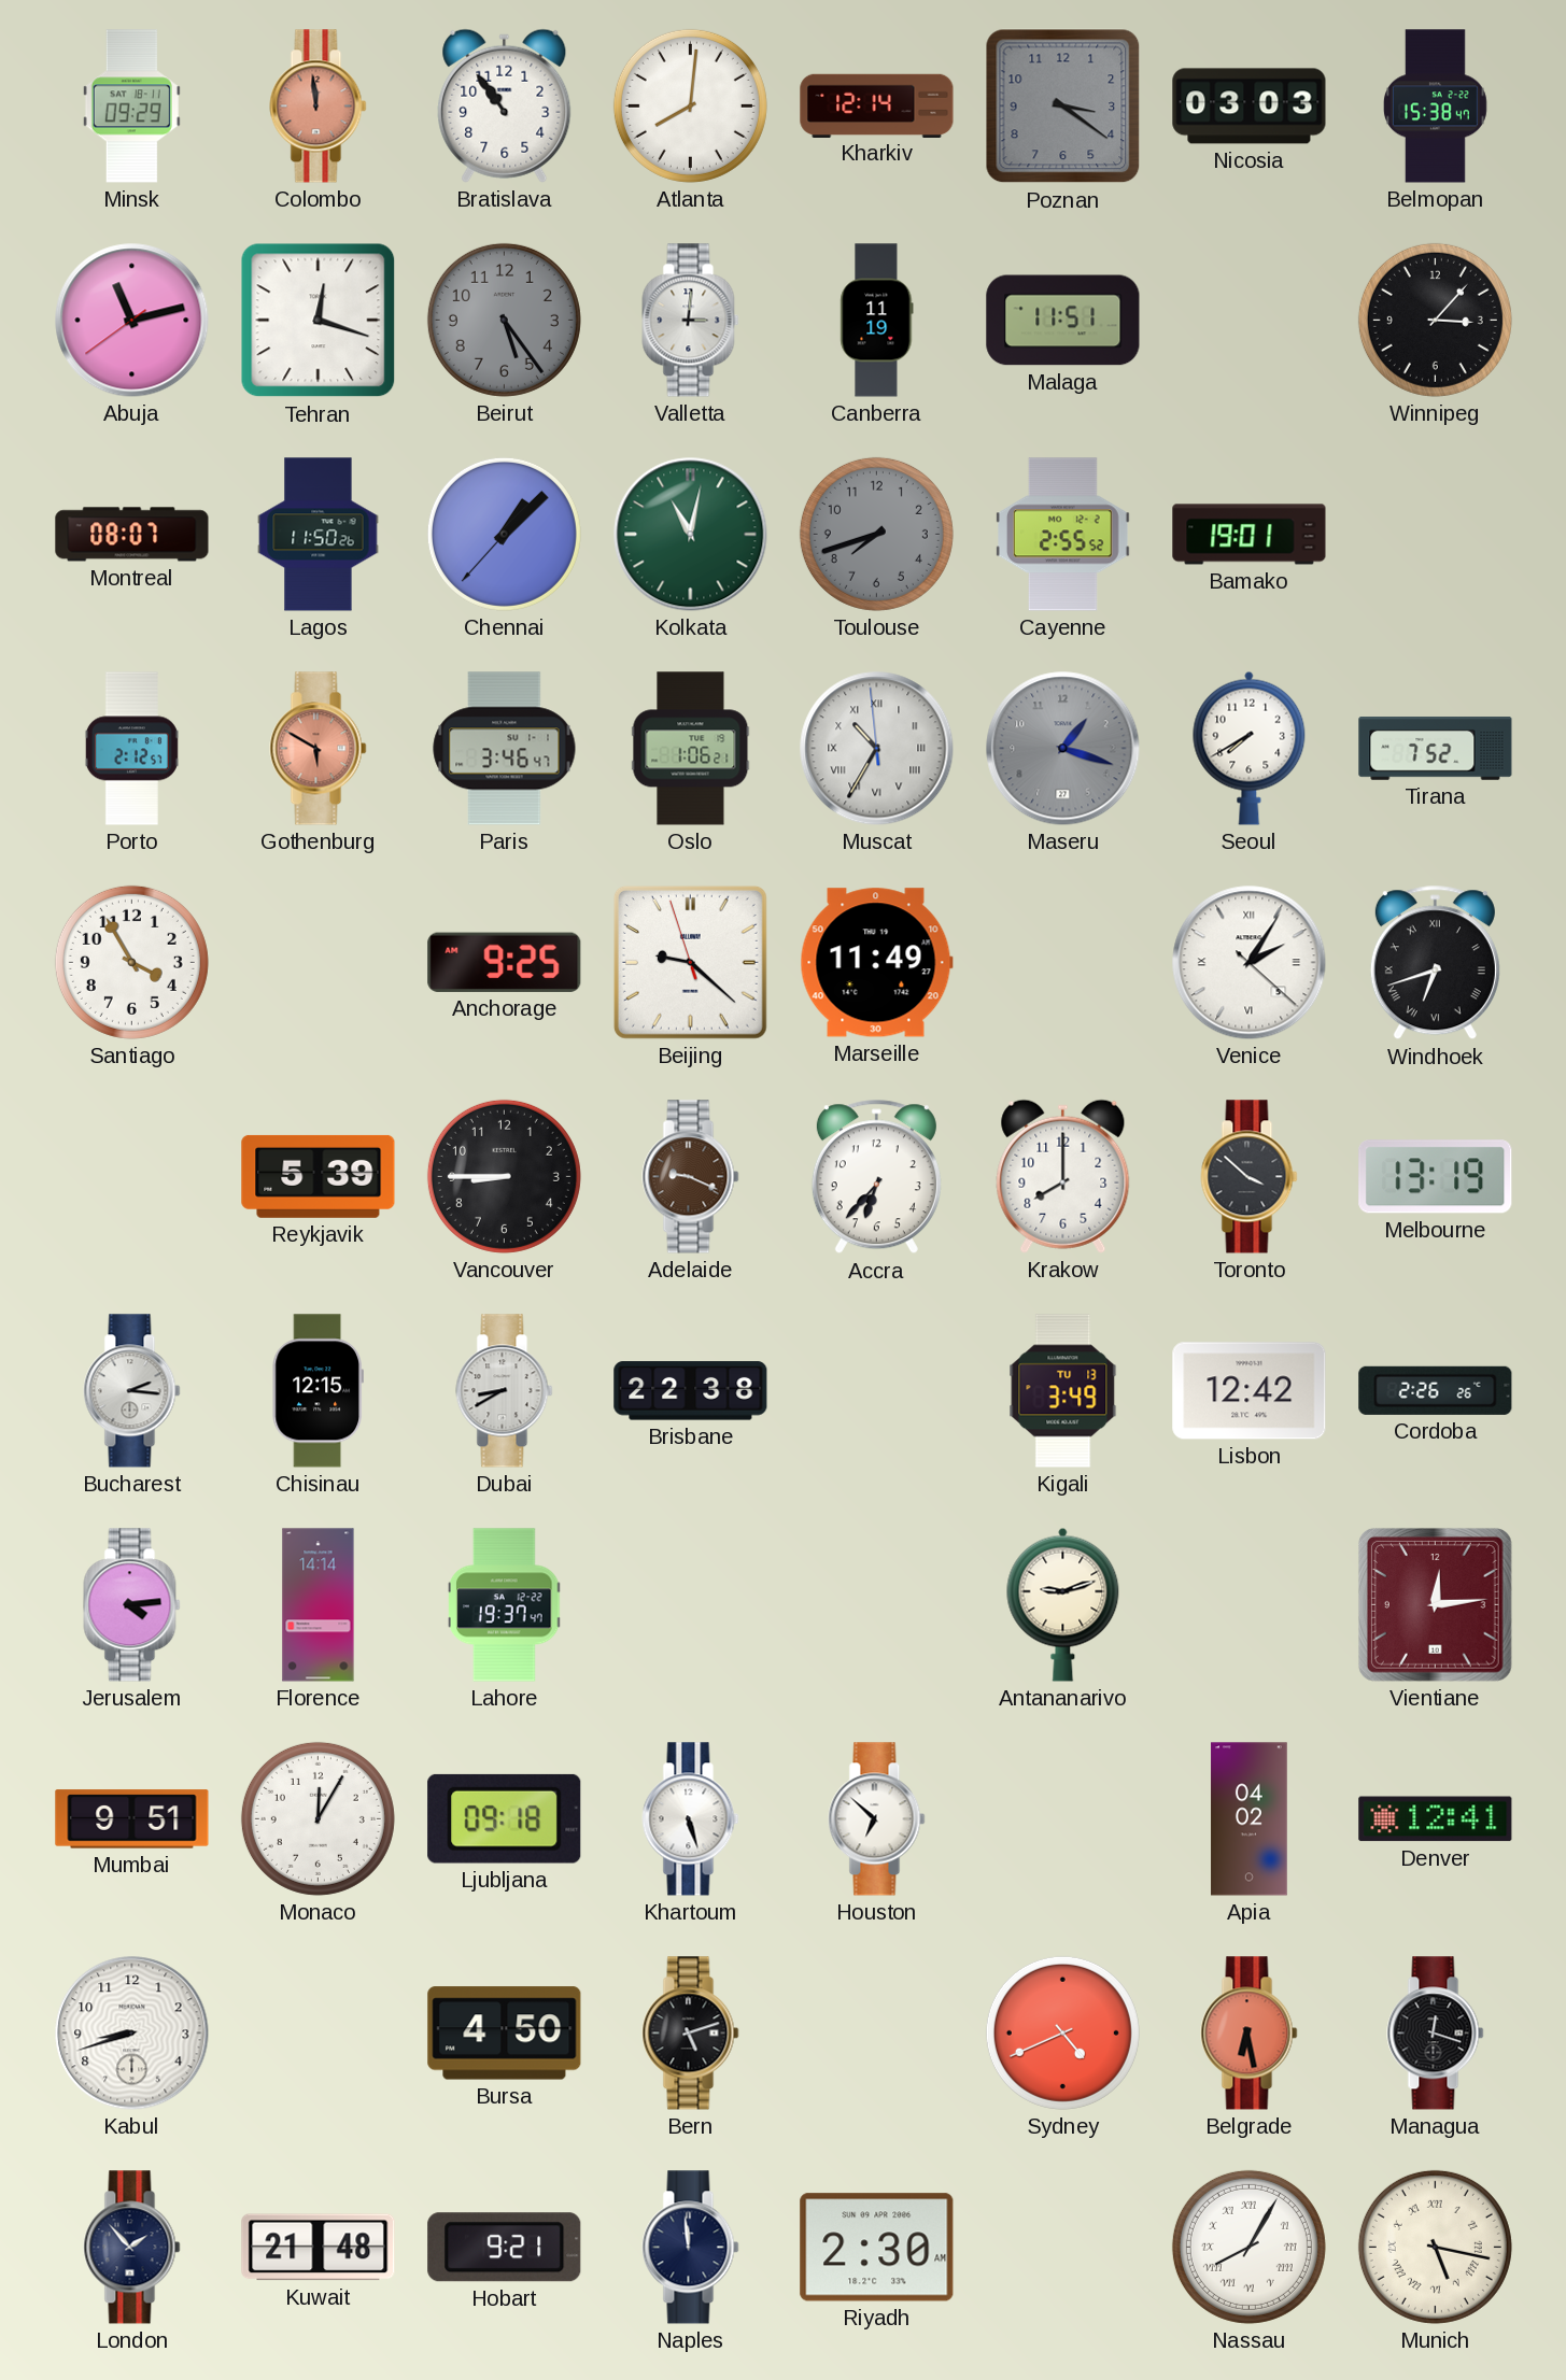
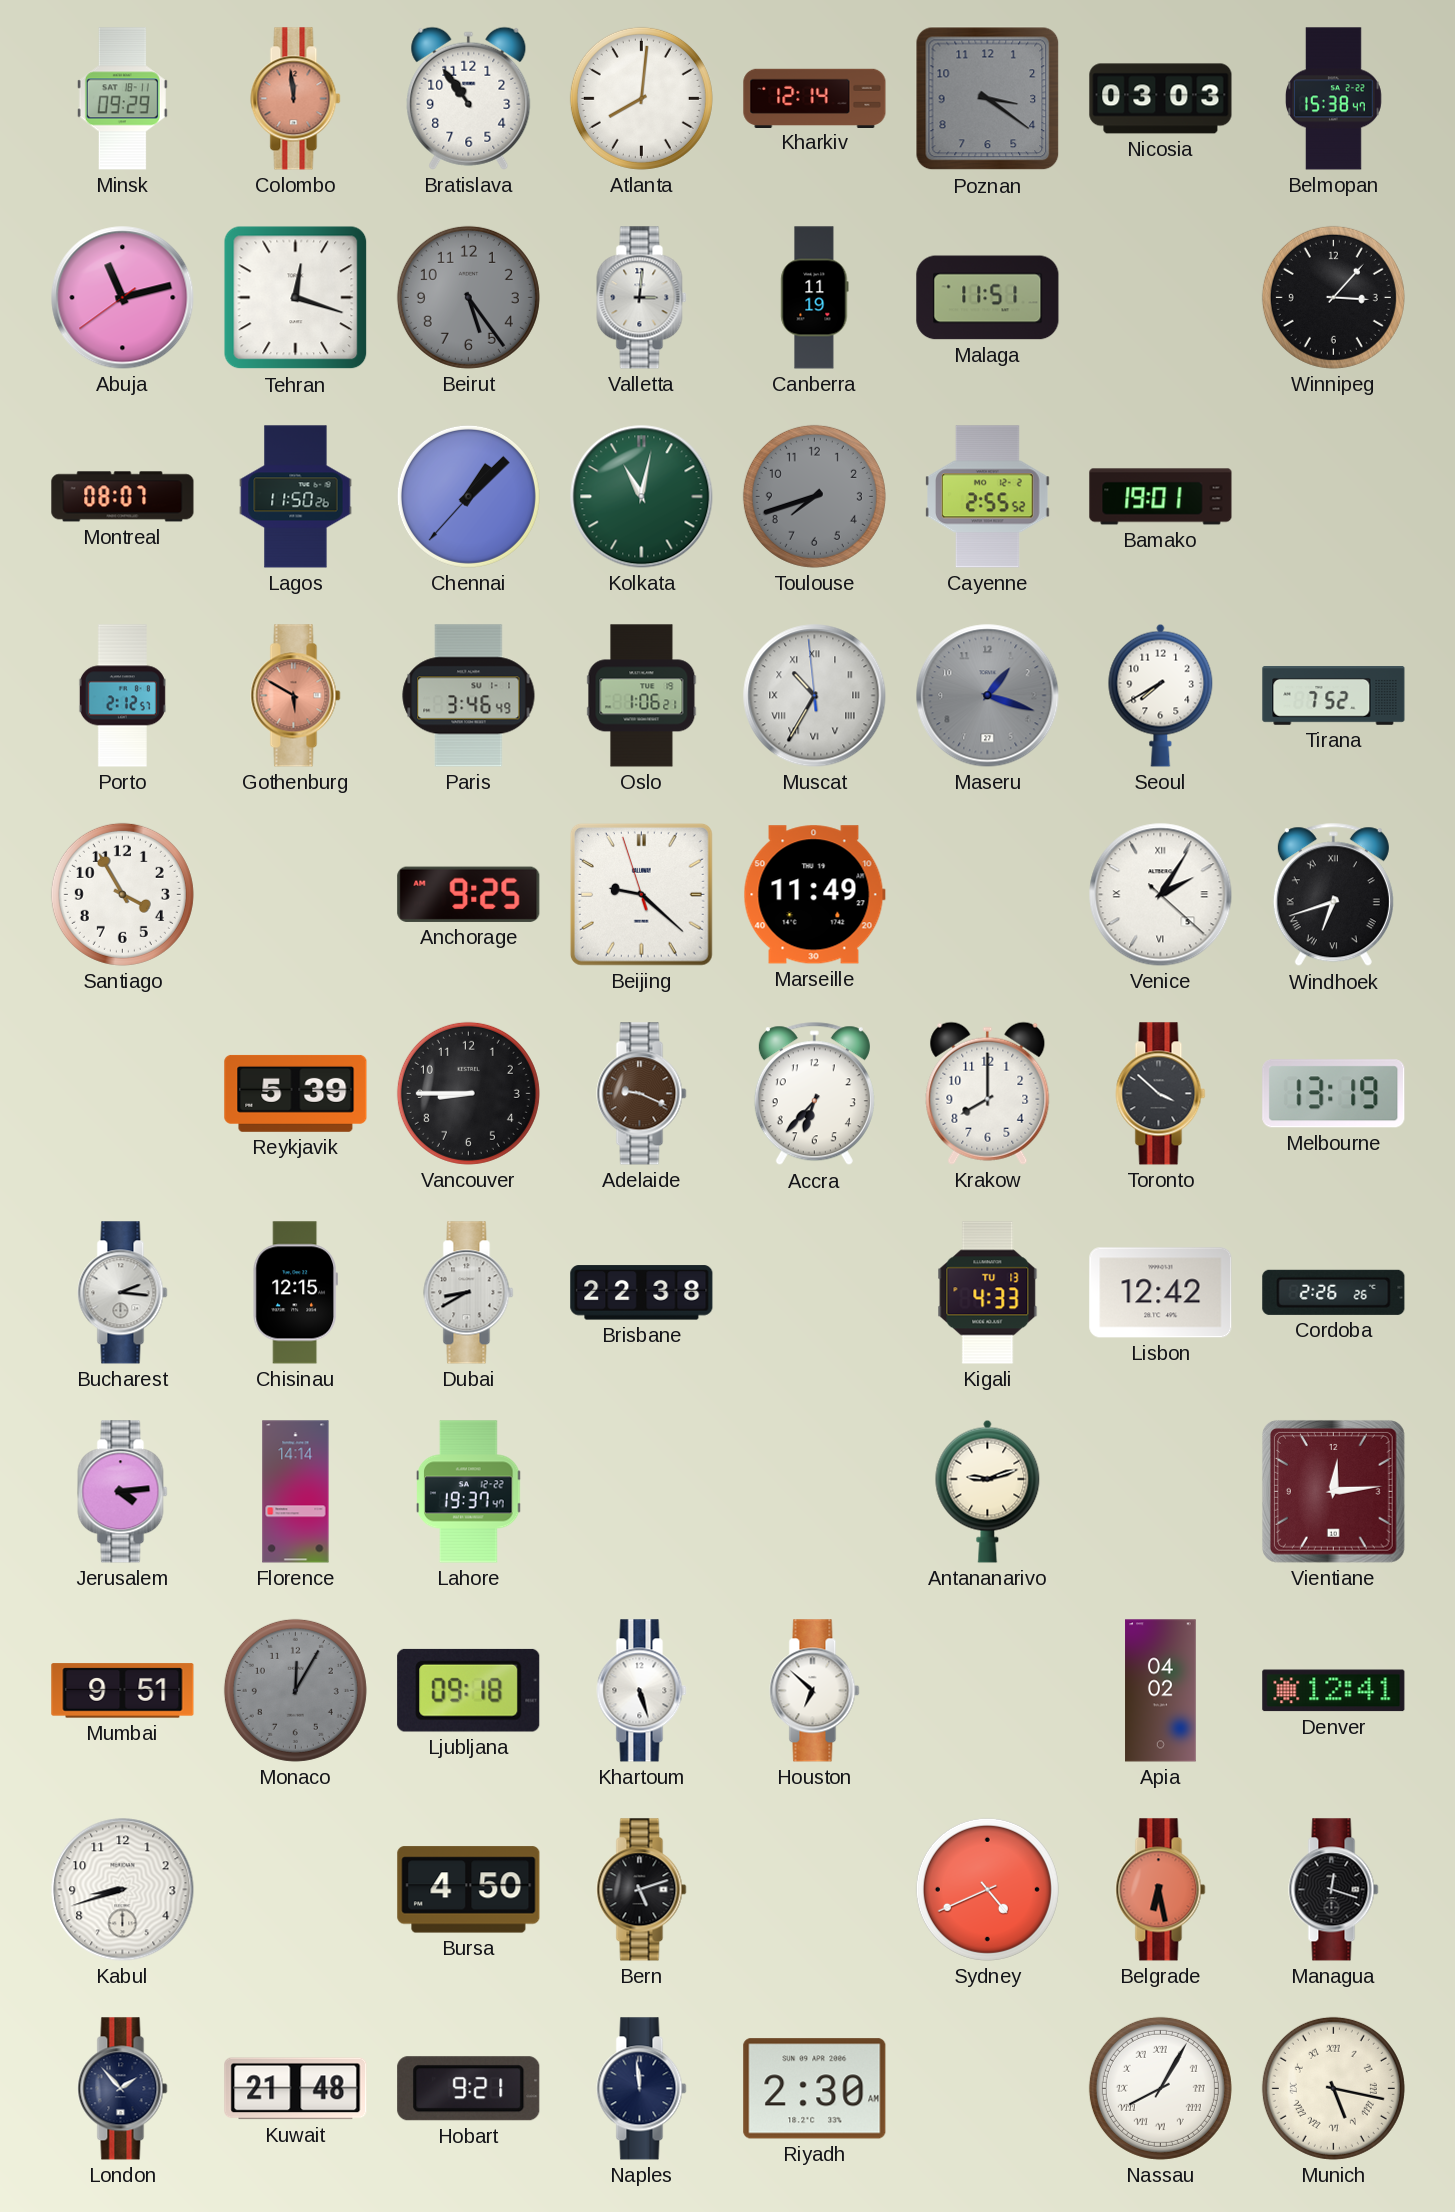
Paris: 3:46:47 -> 3:46:49
Kigali: 3:49 -> 4:33
Monaco dial: white -> grey
